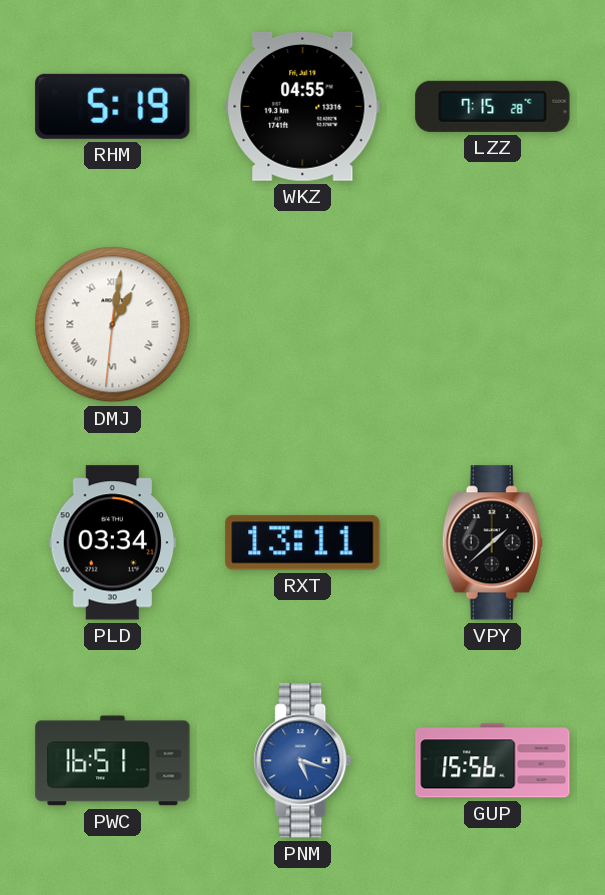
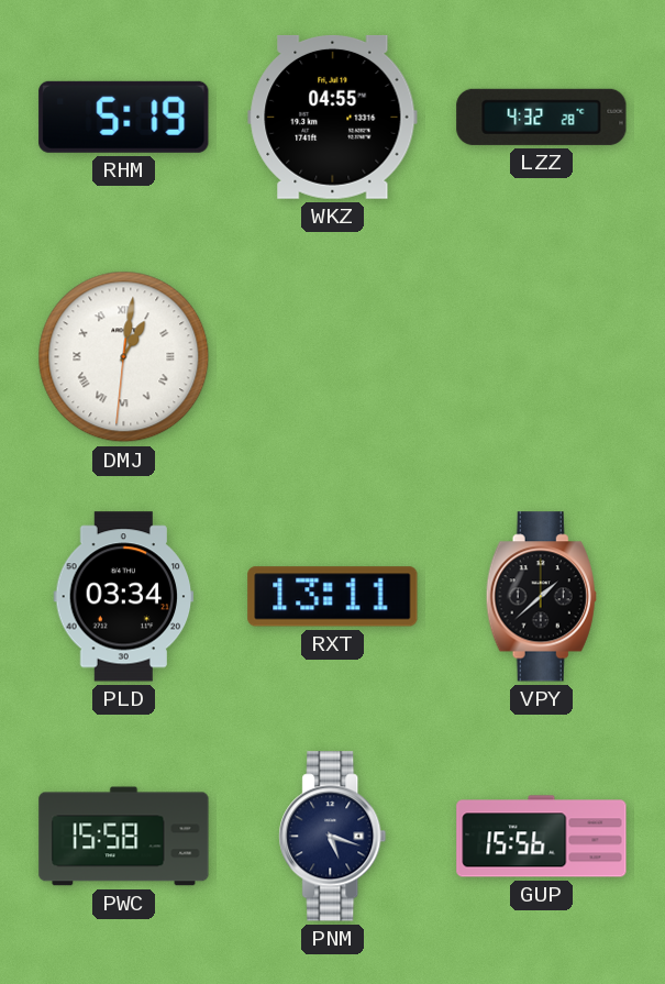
LZZ: 7:15 -> 4:32
PWC: 16:51 -> 15:58
PNM dial: blue -> navy
